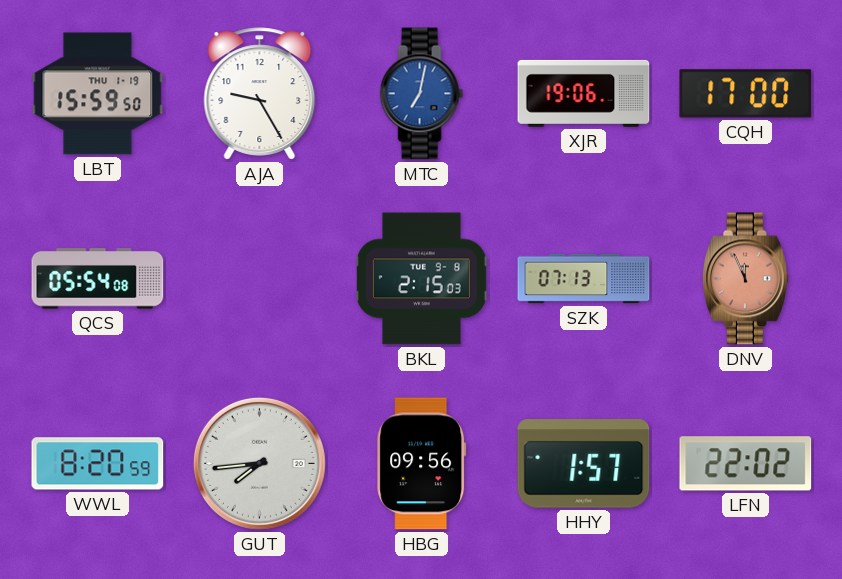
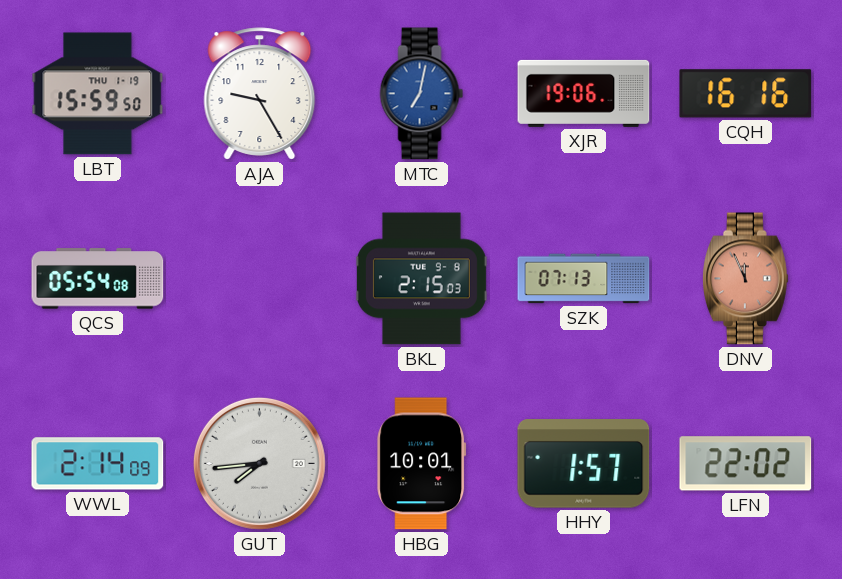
CQH: 17:00 -> 16:16
WWL: 8:20 -> 2:14
HBG: 09:56 -> 10:01
